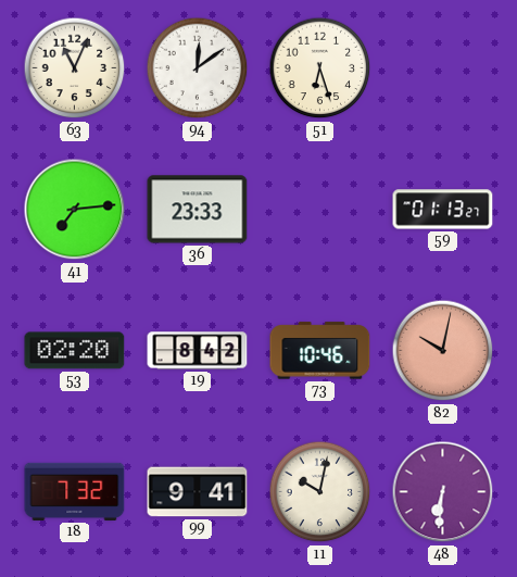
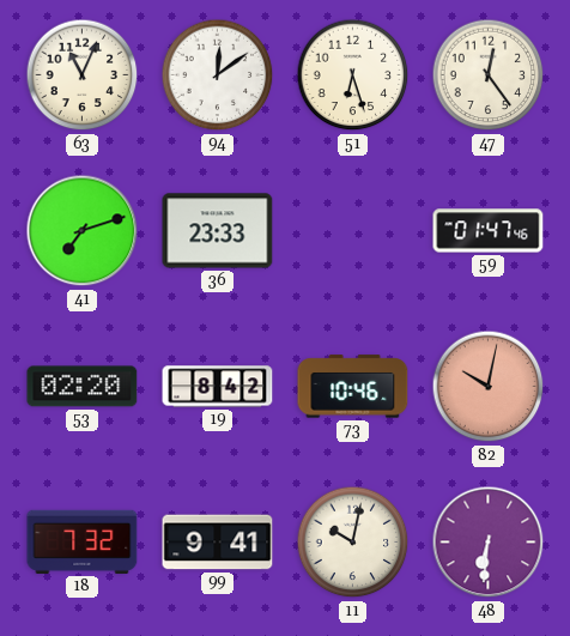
47: none -> 12:24
41: 7:14 -> 7:12
59: 01:13 -> 01:47
